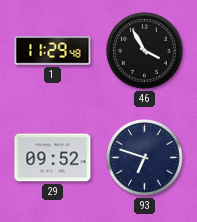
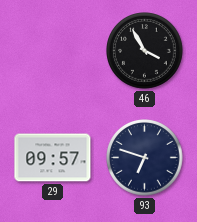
1: 11:29 -> none
29: 09:52 -> 09:57
